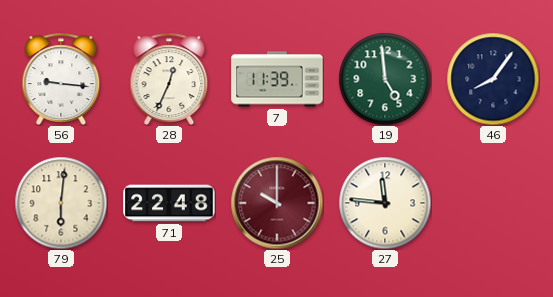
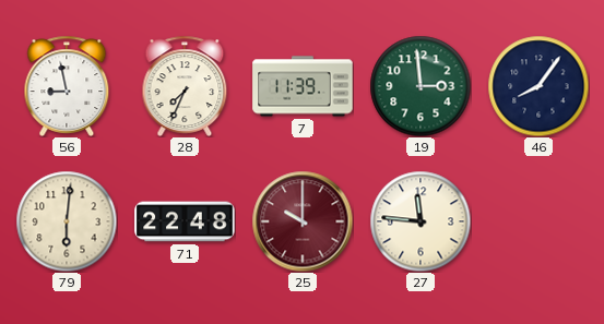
56: 9:16 -> 8:58
28: 12:34 -> 7:34
19: 4:59 -> 2:59
